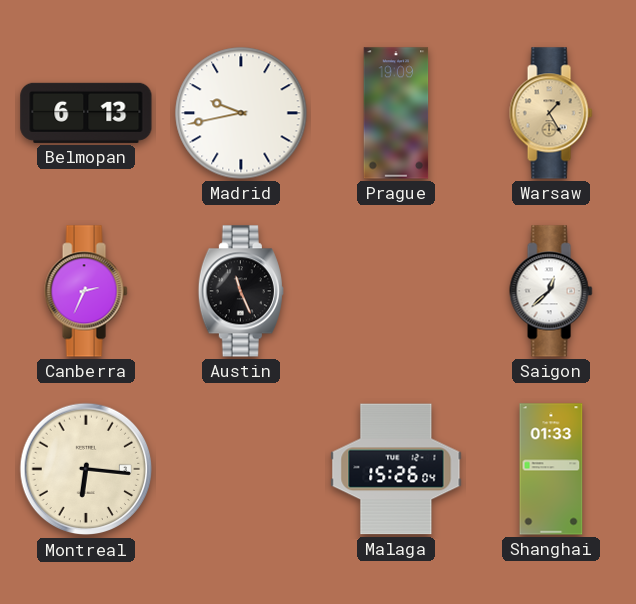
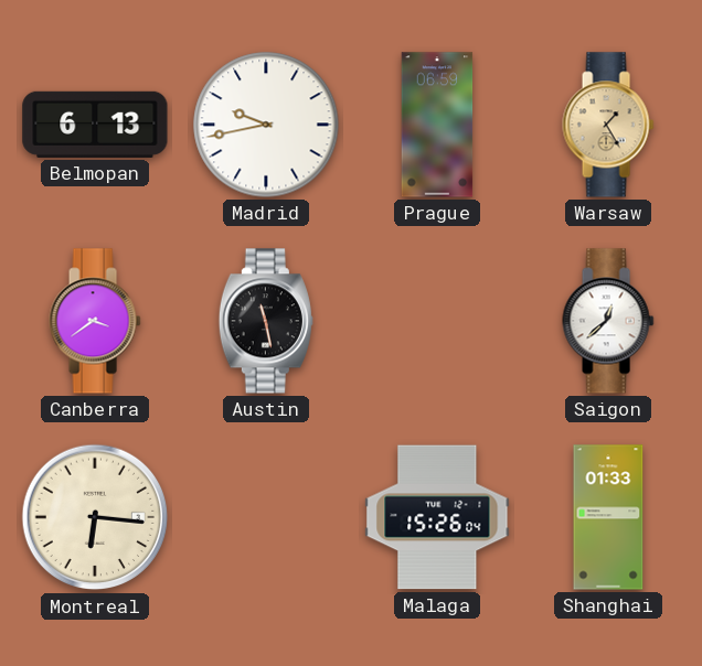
Prague: 19:09 -> 06:59
Canberra: 2:34 -> 3:39
Austin: 11:26 -> 11:28
